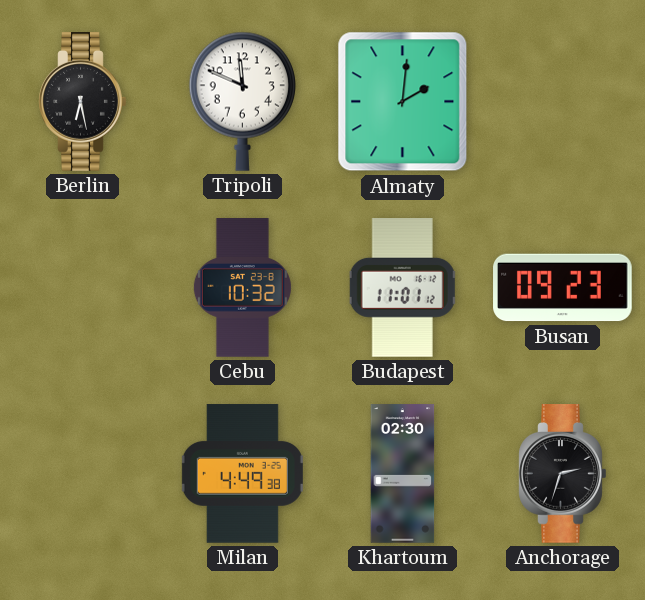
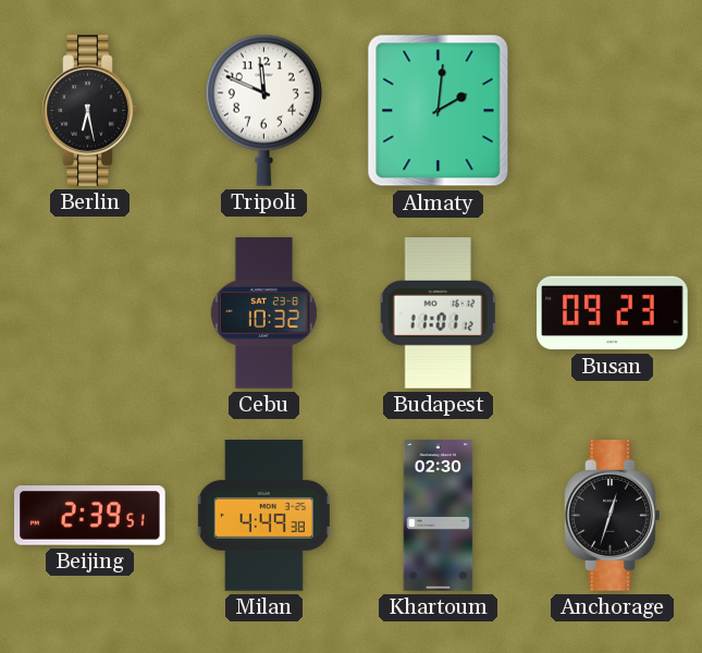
Beijing: none -> 2:39
Anchorage: 2:33 -> 12:33
